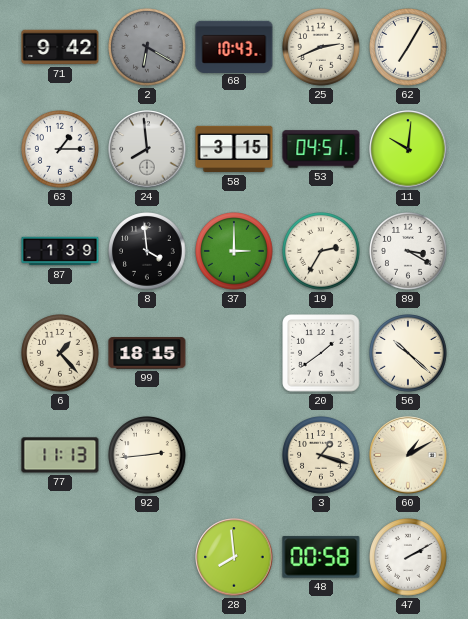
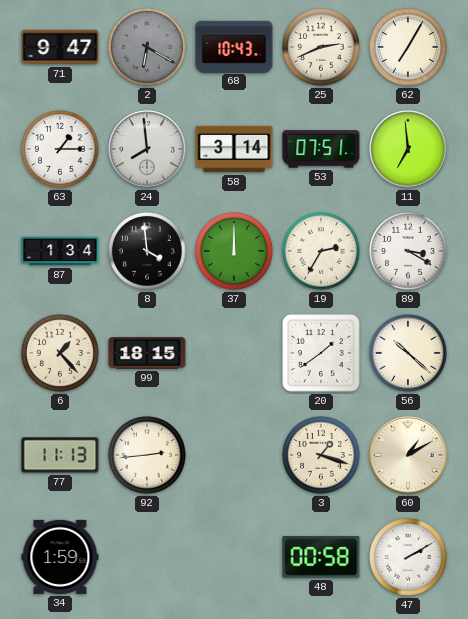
71: 9:42 -> 9:47
58: 3:15 -> 3:14
53: 04:51 -> 07:51
11: 10:01 -> 6:59
87: 1:39 -> 1:34
37: 3:00 -> 12:00
34: none -> 1:59
28: 7:59 -> none
